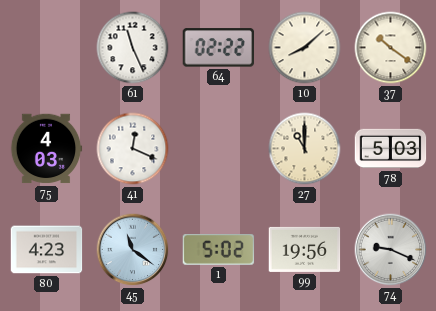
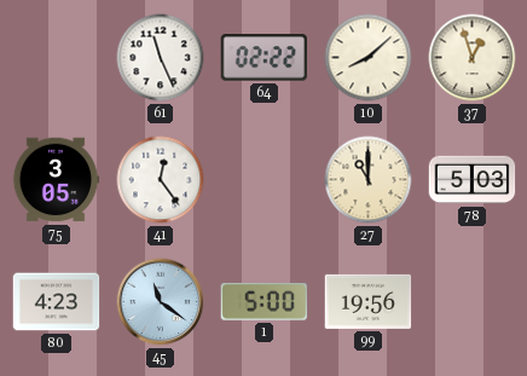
37: 10:21 -> 12:57
75: 4:03 -> 3:05
41: 12:19 -> 12:24
1: 5:02 -> 5:00
74: 9:19 -> none
